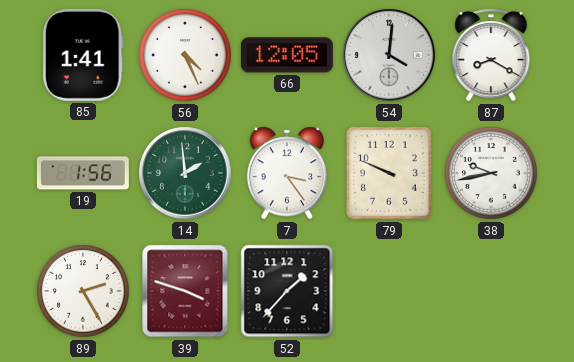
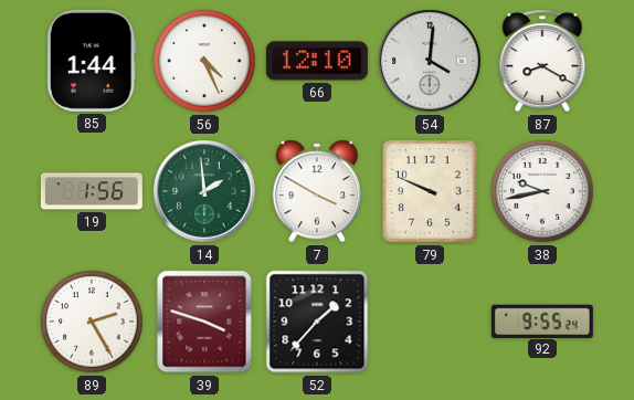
85: 1:41 -> 1:44
66: 12:05 -> 12:10
7: 3:24 -> 3:50
92: none -> 9:55
